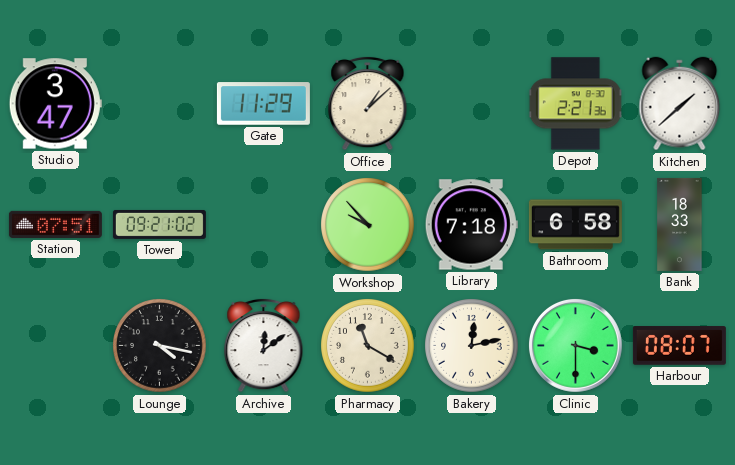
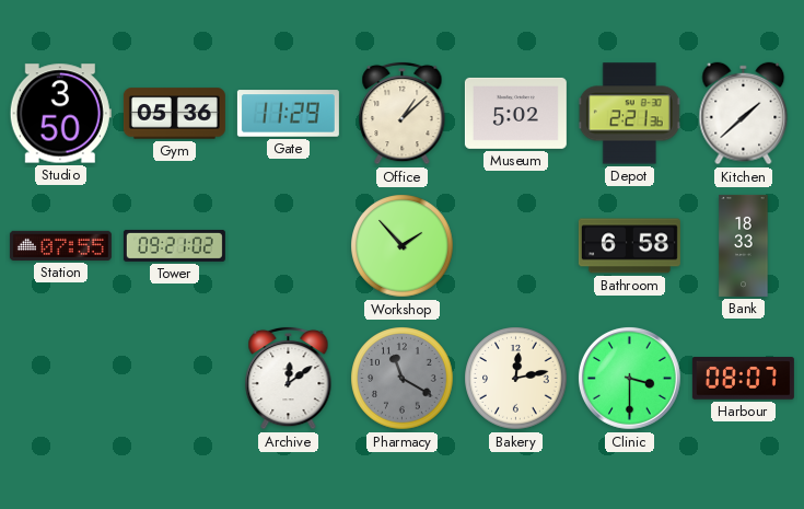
Studio: 3:47 -> 3:50
Gym: none -> 05:36
Museum: none -> 5:02
Station: 07:51 -> 07:55
Workshop: 9:53 -> 1:53
Library: 7:18 -> none
Lounge: 4:17 -> none
Pharmacy dial: cream -> grey
